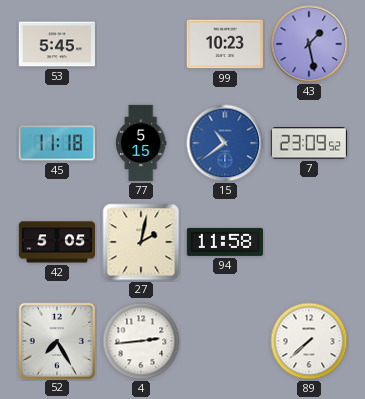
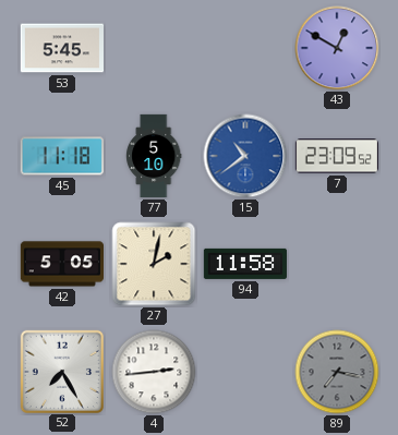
99: 10:23 -> none
43: 1:28 -> 12:50
77: 5:15 -> 5:10
89: 7:38 -> 7:17
89 dial: white -> grey
